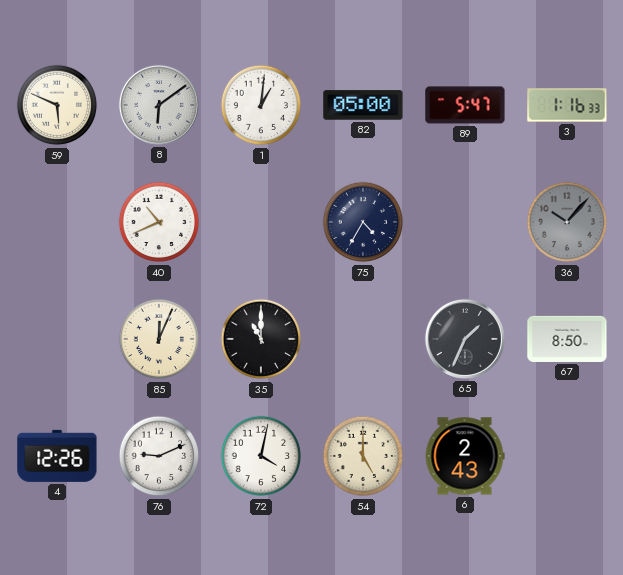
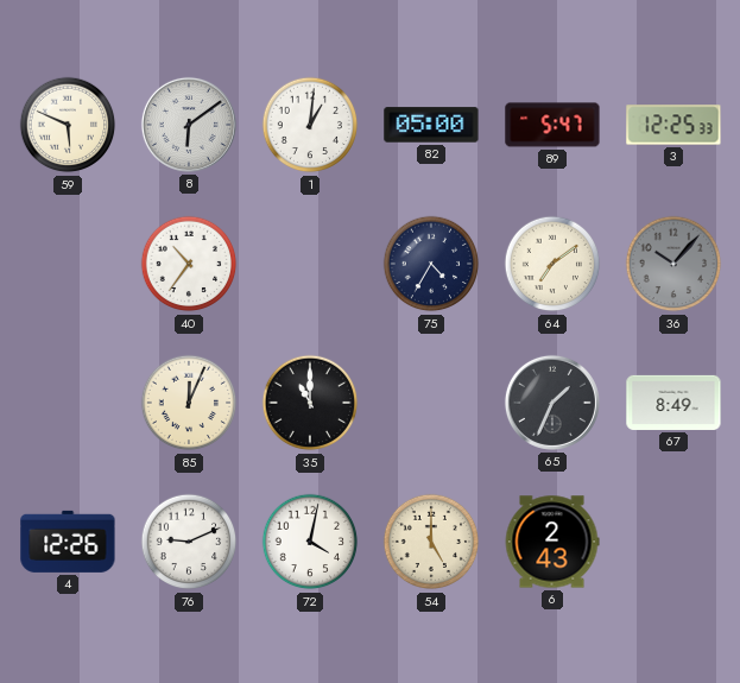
3: 1:16 -> 12:25
40: 10:41 -> 10:36
64: none -> 7:09
67: 8:50 -> 8:49
